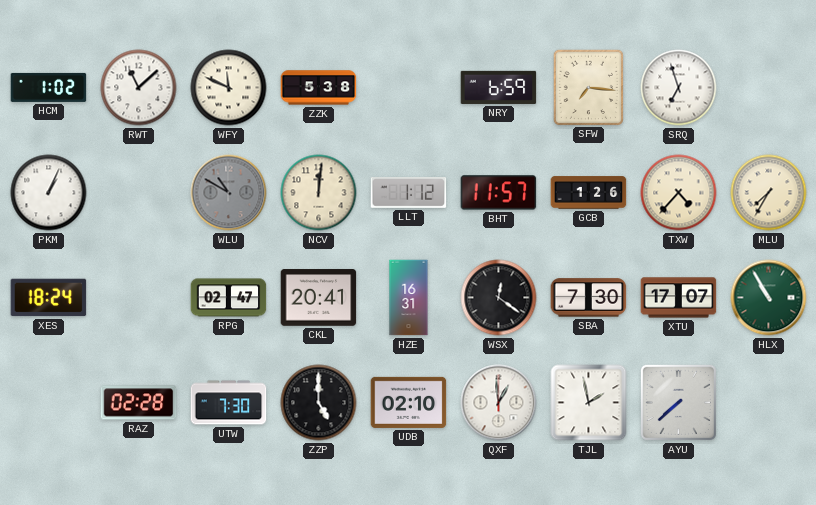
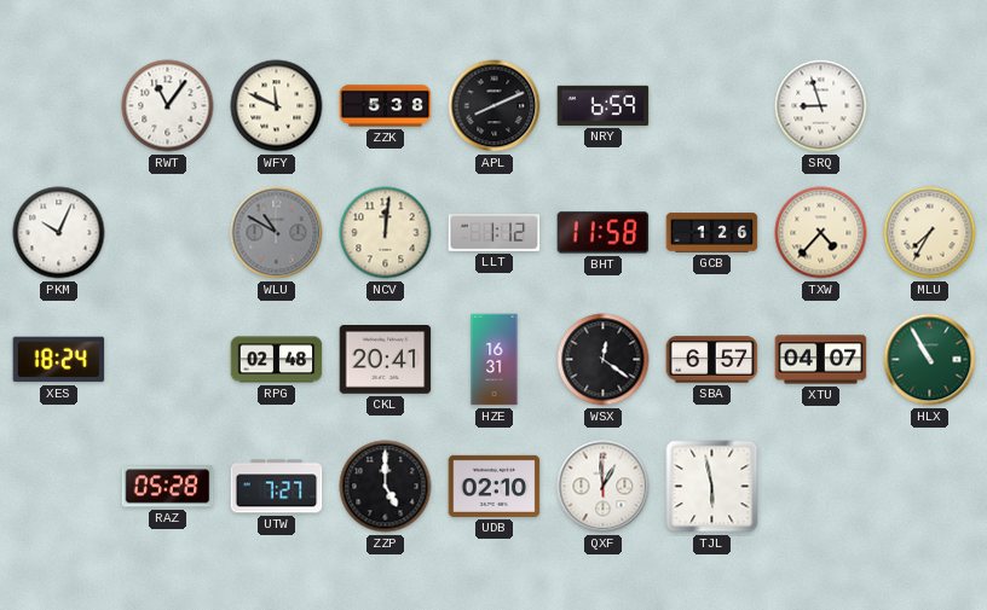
HCM: 1:02 -> none
RWT: 11:08 -> 11:06
APL: none -> 8:11
SFW: 7:16 -> none
SRQ: 6:57 -> 8:57
PKM: 1:04 -> 10:04
BHT: 11:57 -> 11:58
RPG: 02:47 -> 02:48
SBA: 7:30 -> 6:57
XTU: 17:07 -> 04:07
RAZ: 02:28 -> 05:28
UTW: 7:30 -> 7:27
TJL: 1:58 -> 5:58
AYU: 7:38 -> none
